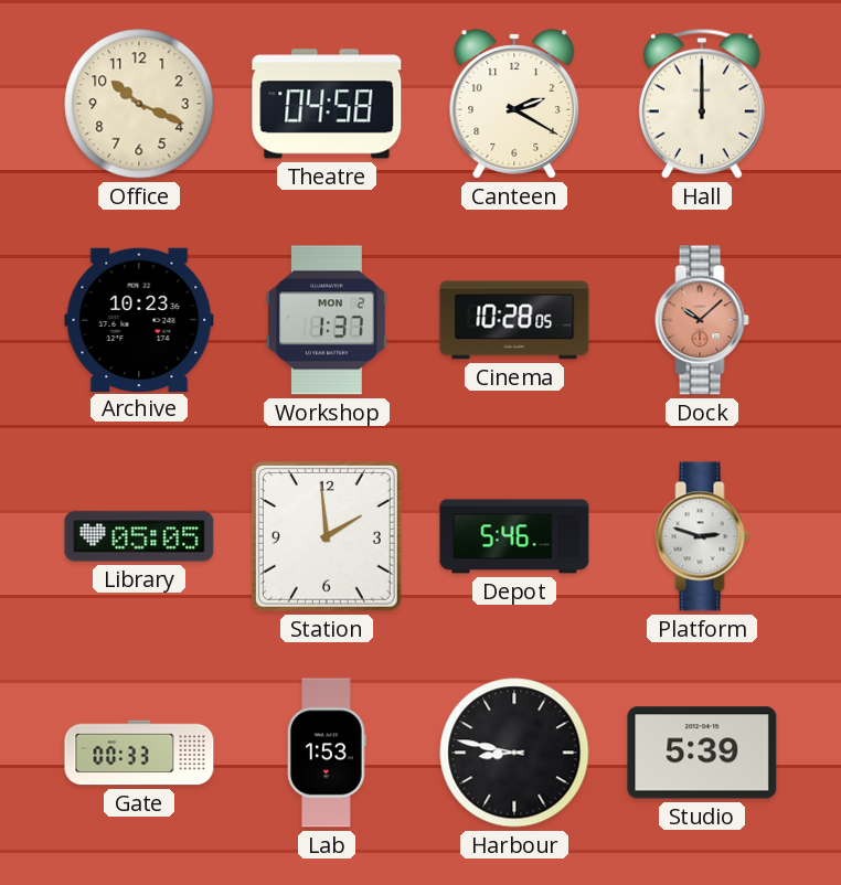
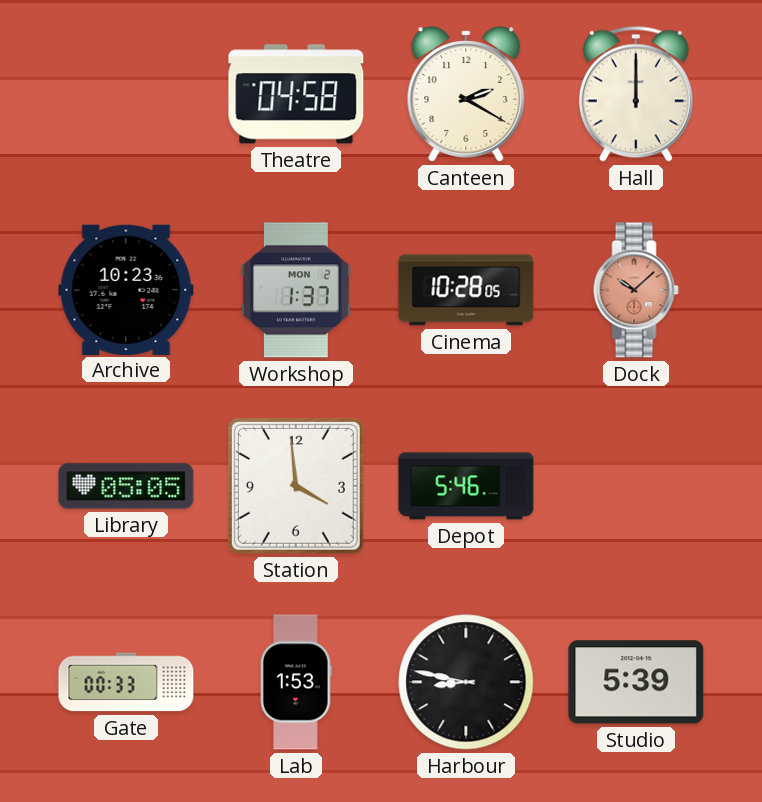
Office: 10:19 -> none
Station: 1:59 -> 3:59
Platform: 2:48 -> none
